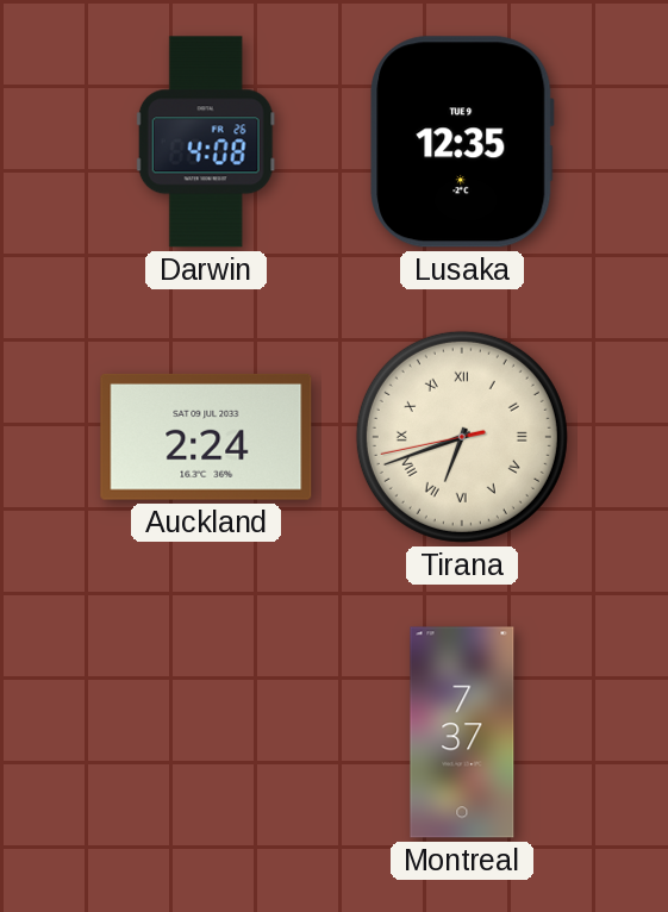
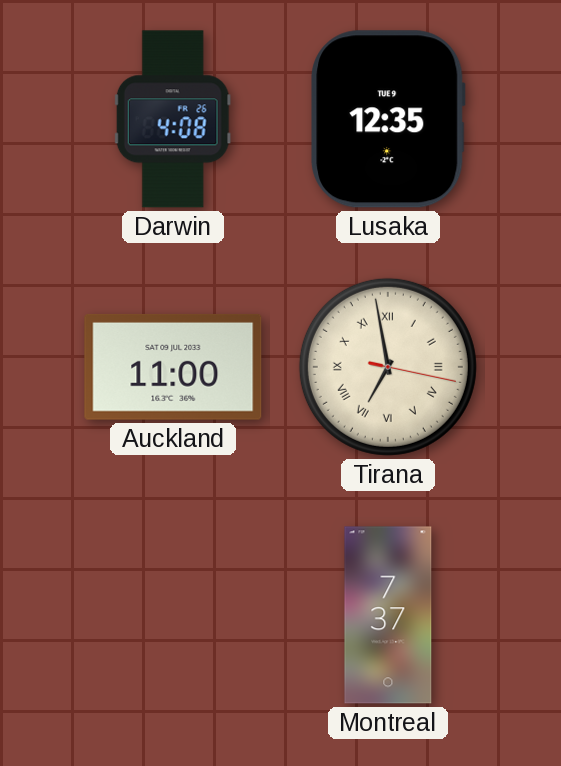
Auckland: 2:24 -> 11:00
Tirana: 6:41 -> 6:58
